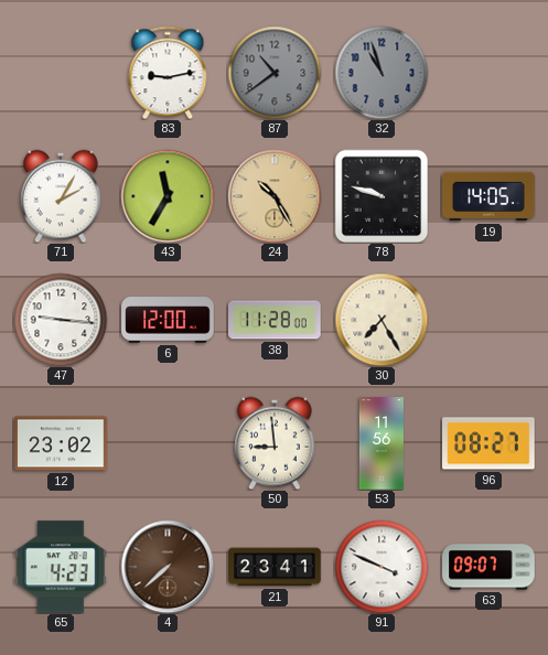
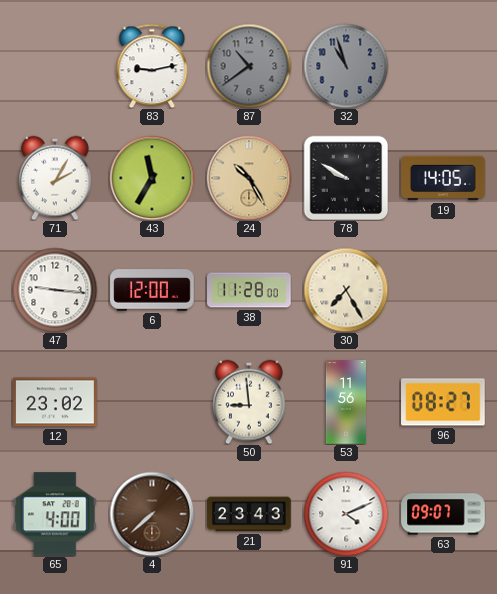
78: 9:48 -> 9:50
65: 4:23 -> 4:00
21: 23:41 -> 23:43
91: 3:49 -> 4:11
